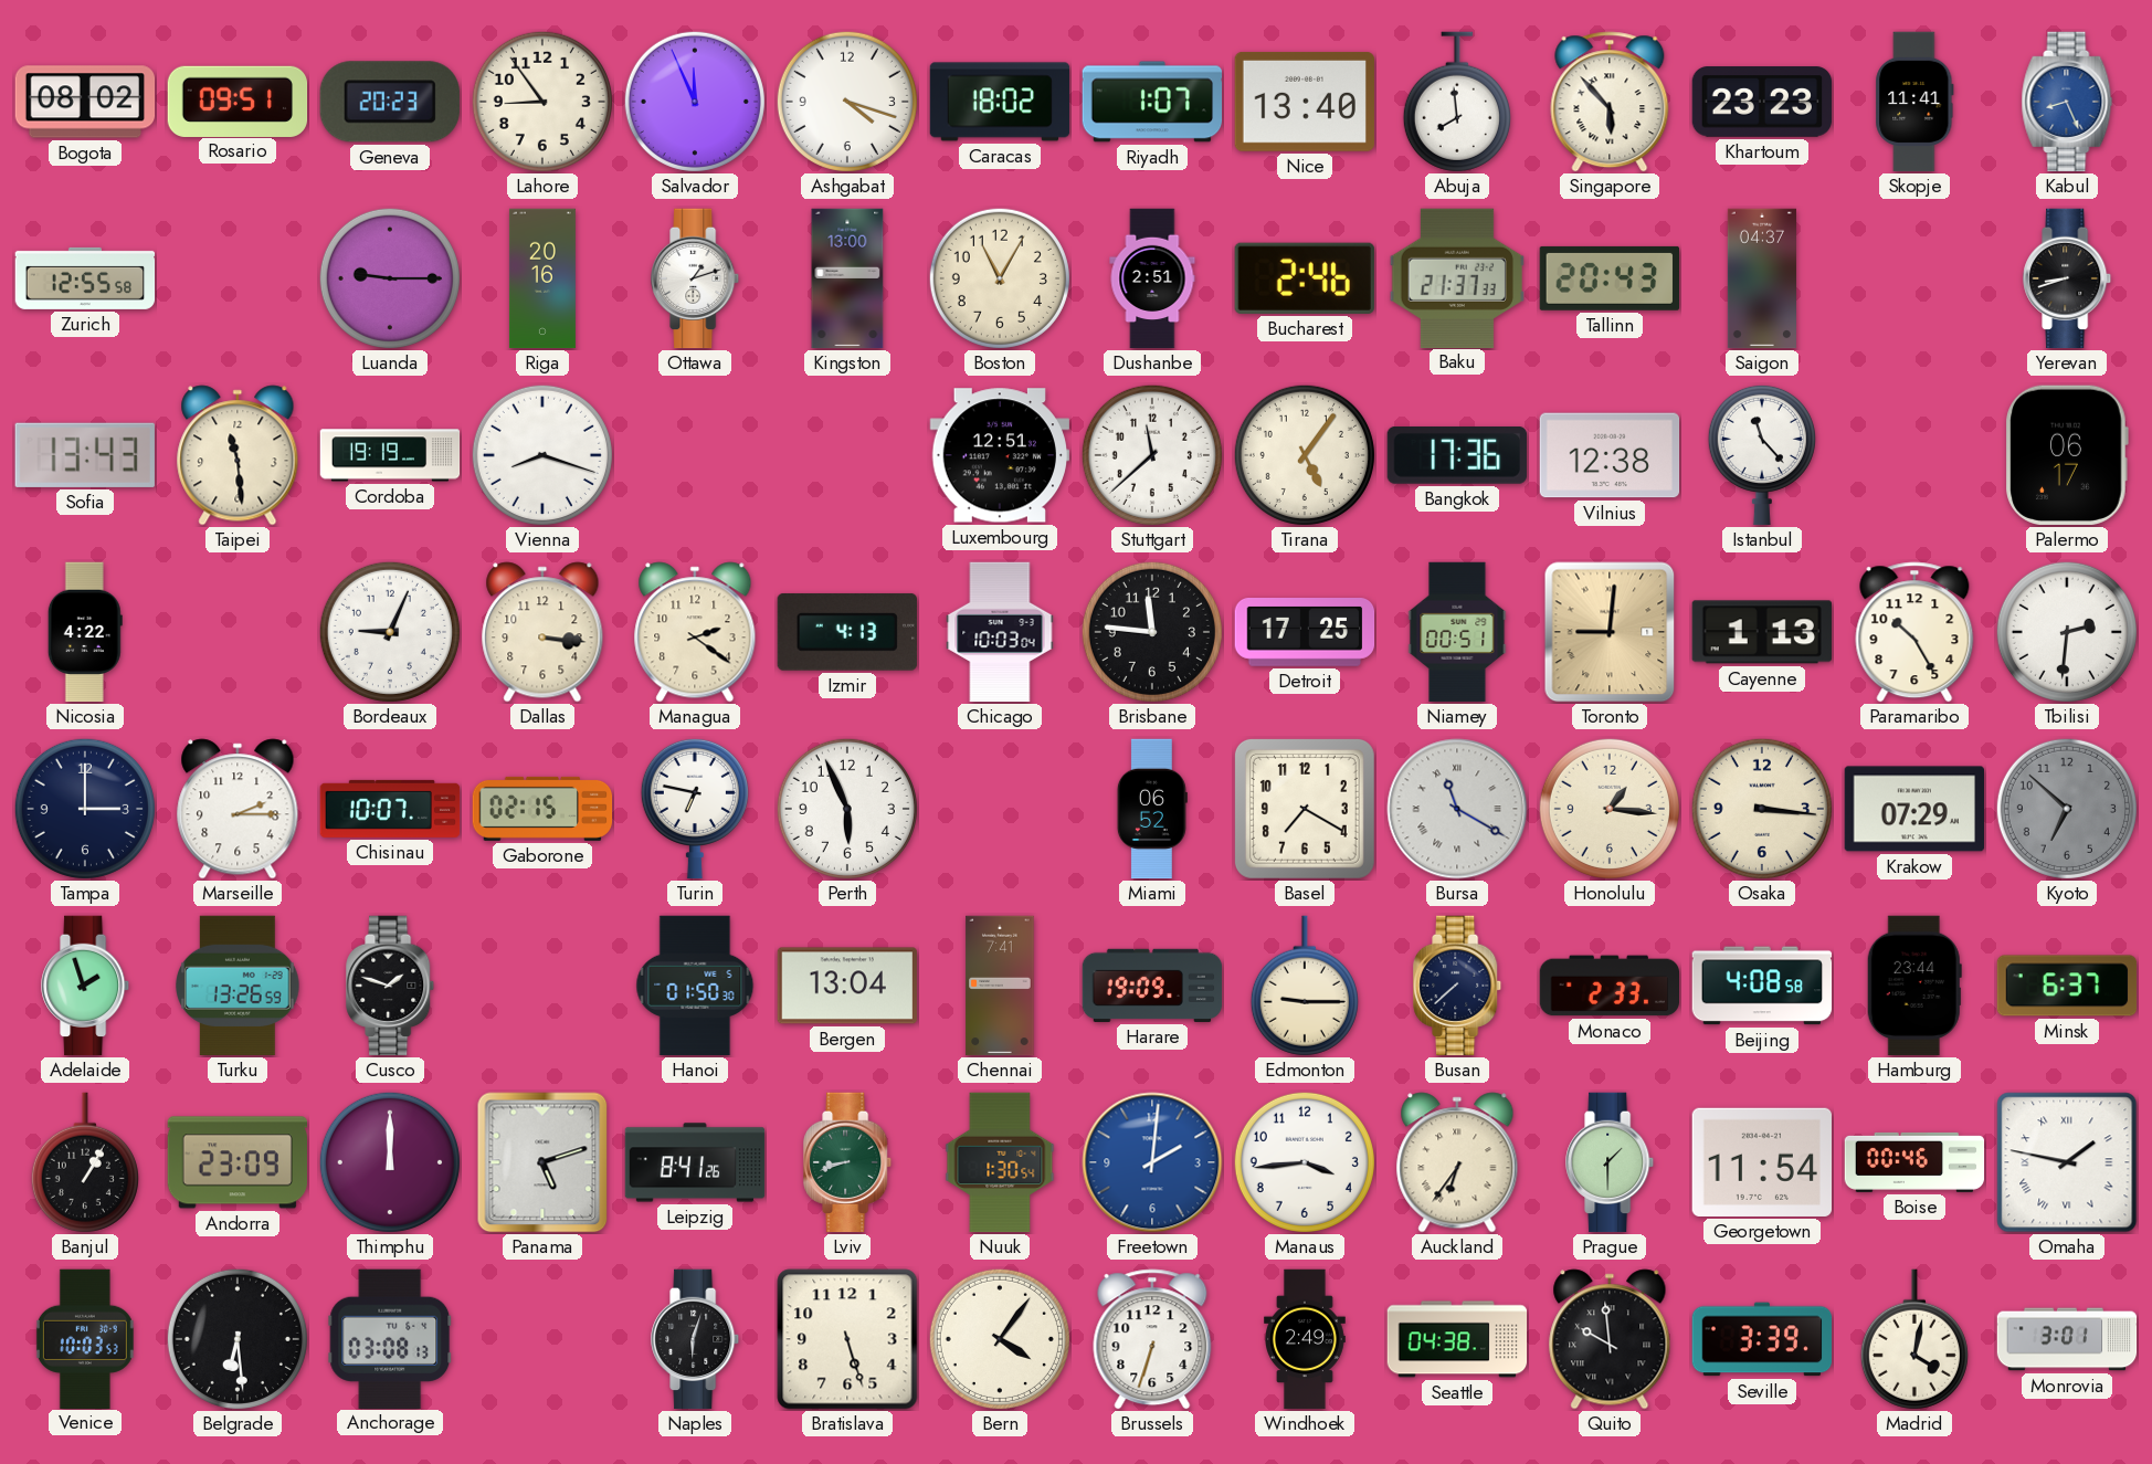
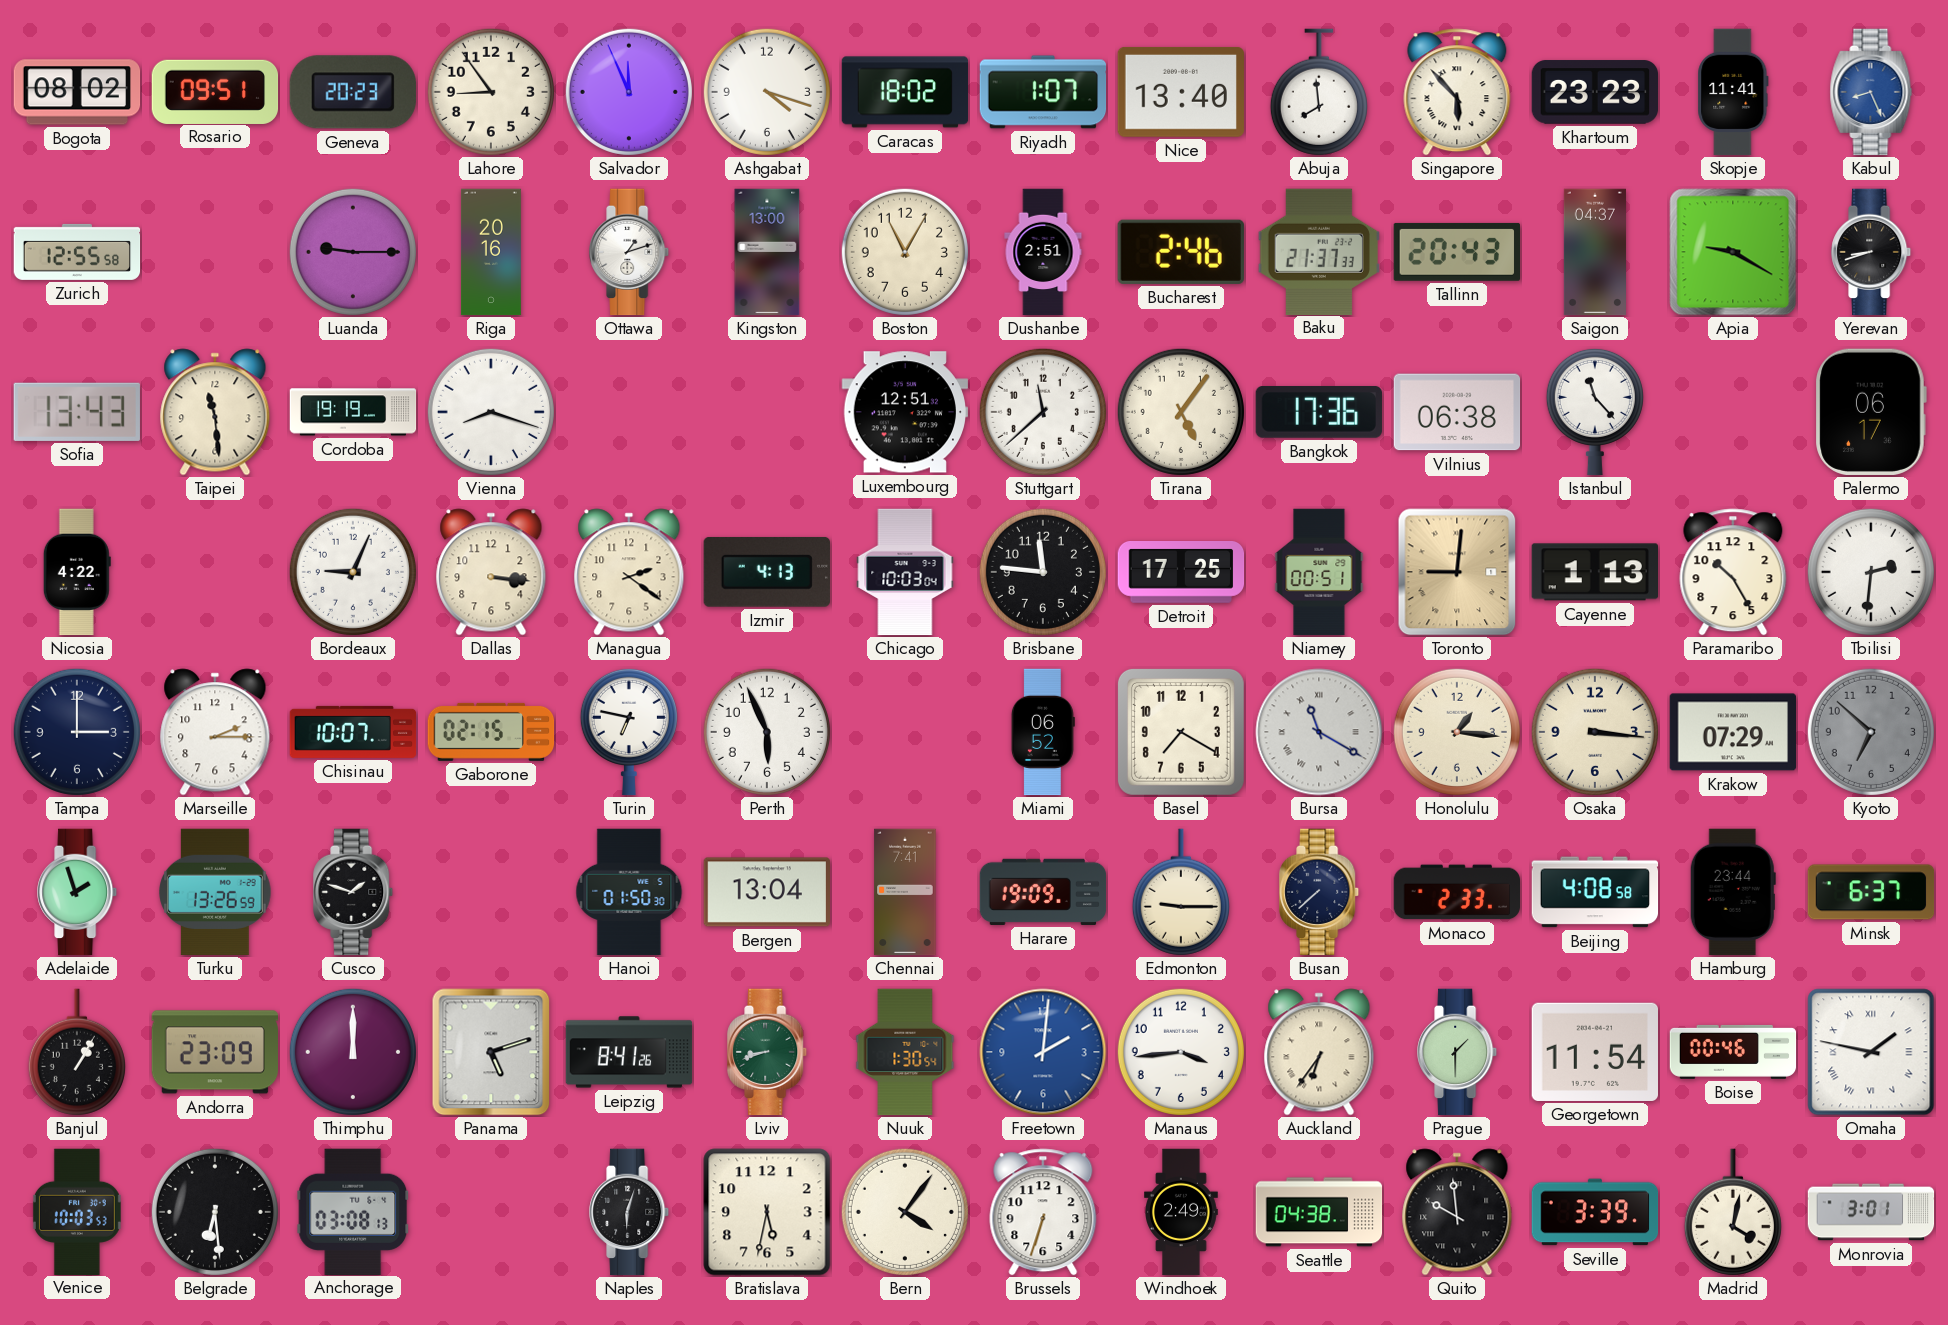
Apia: none -> 9:20
Vilnius: 12:38 -> 06:38
Bratislava: 5:27 -> 5:32
